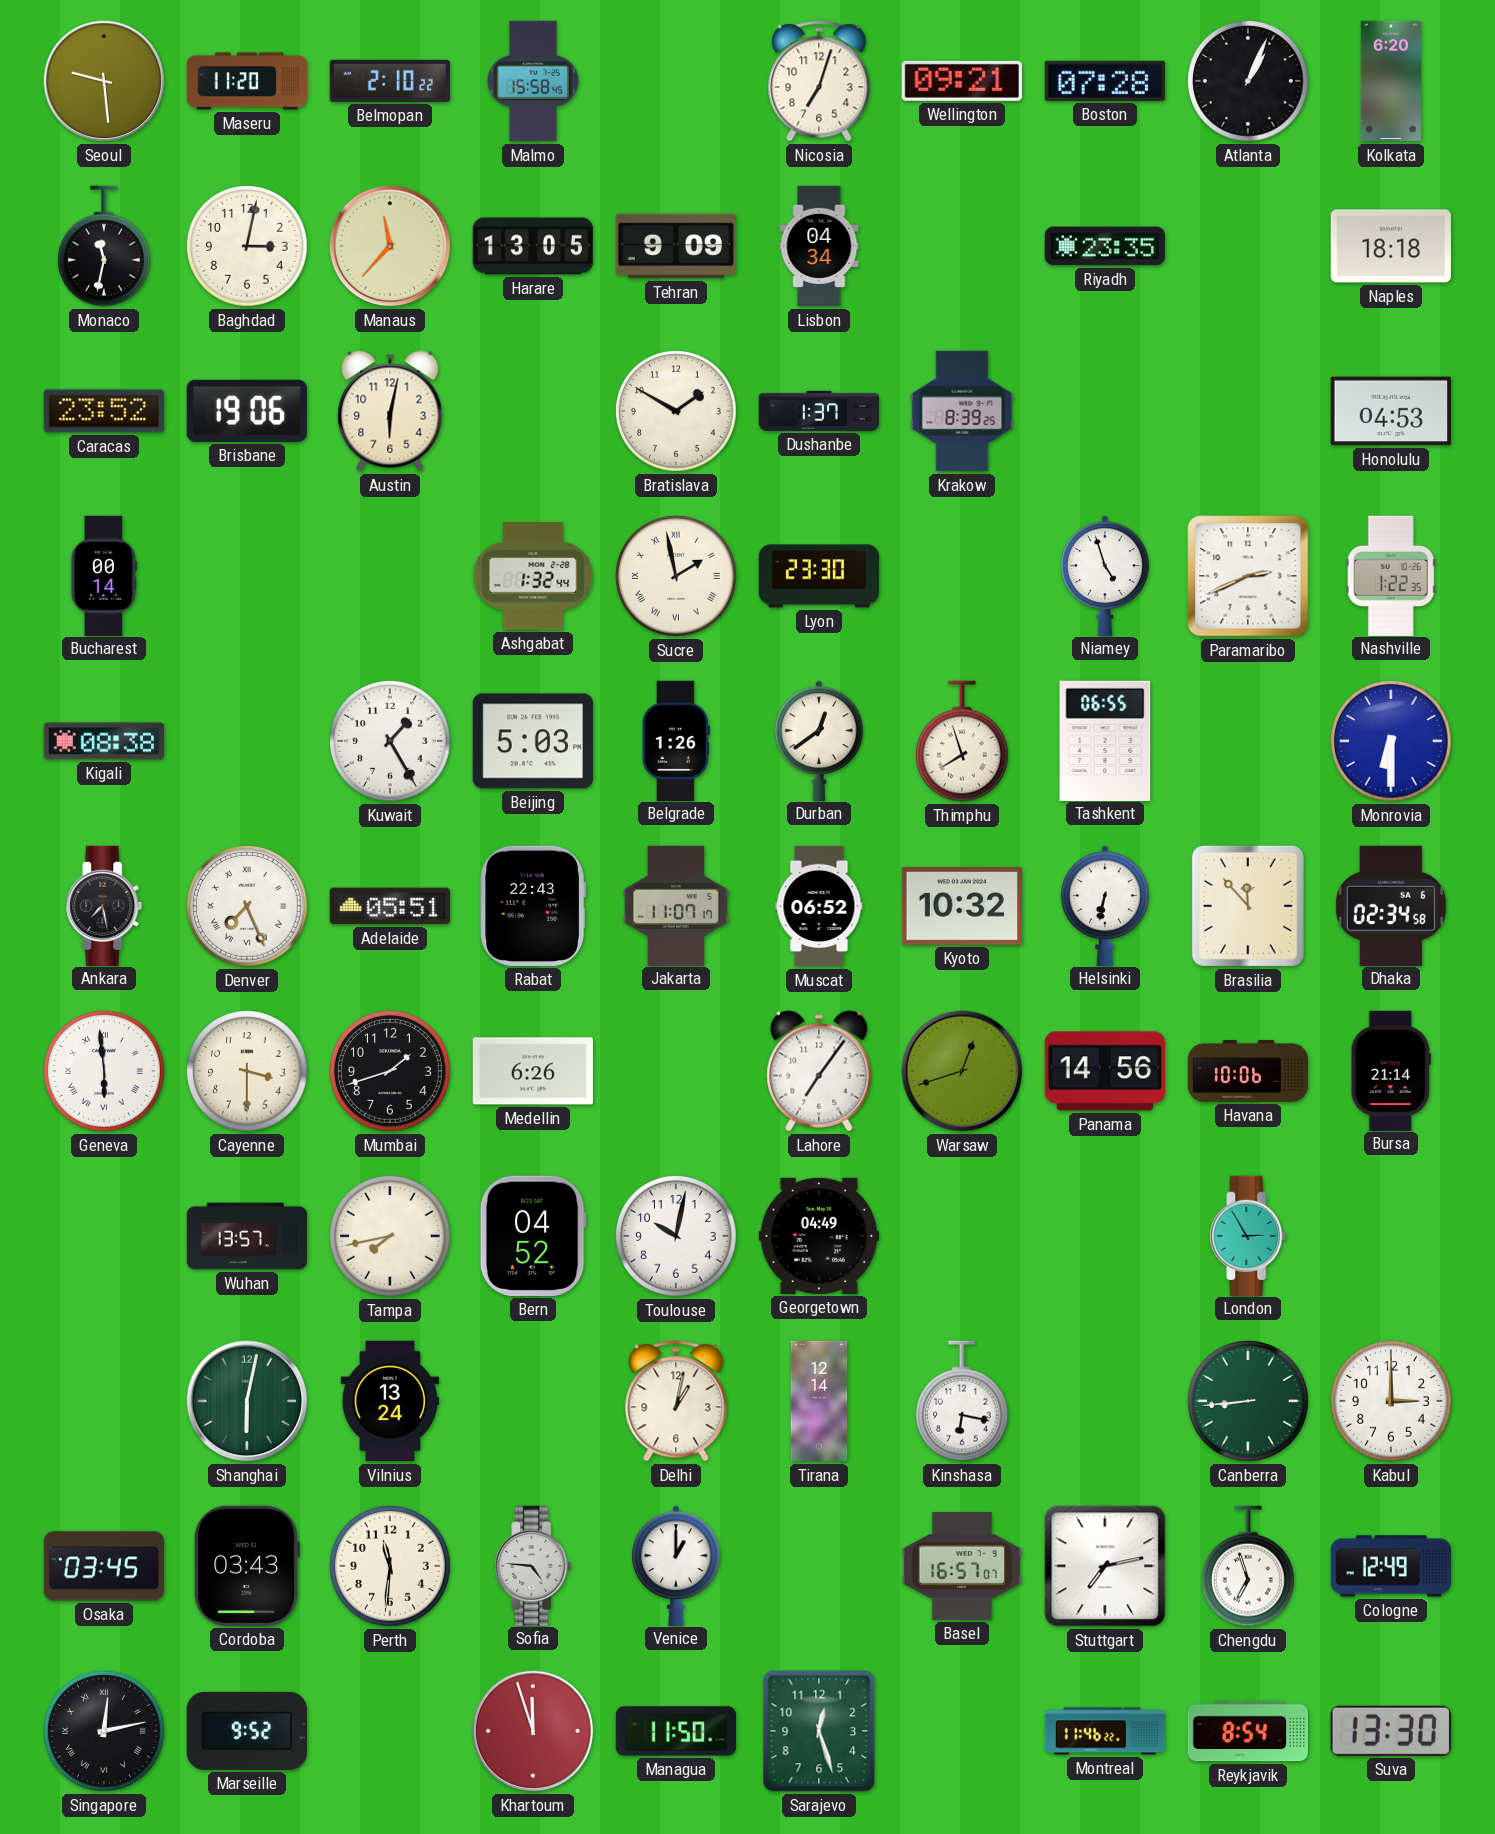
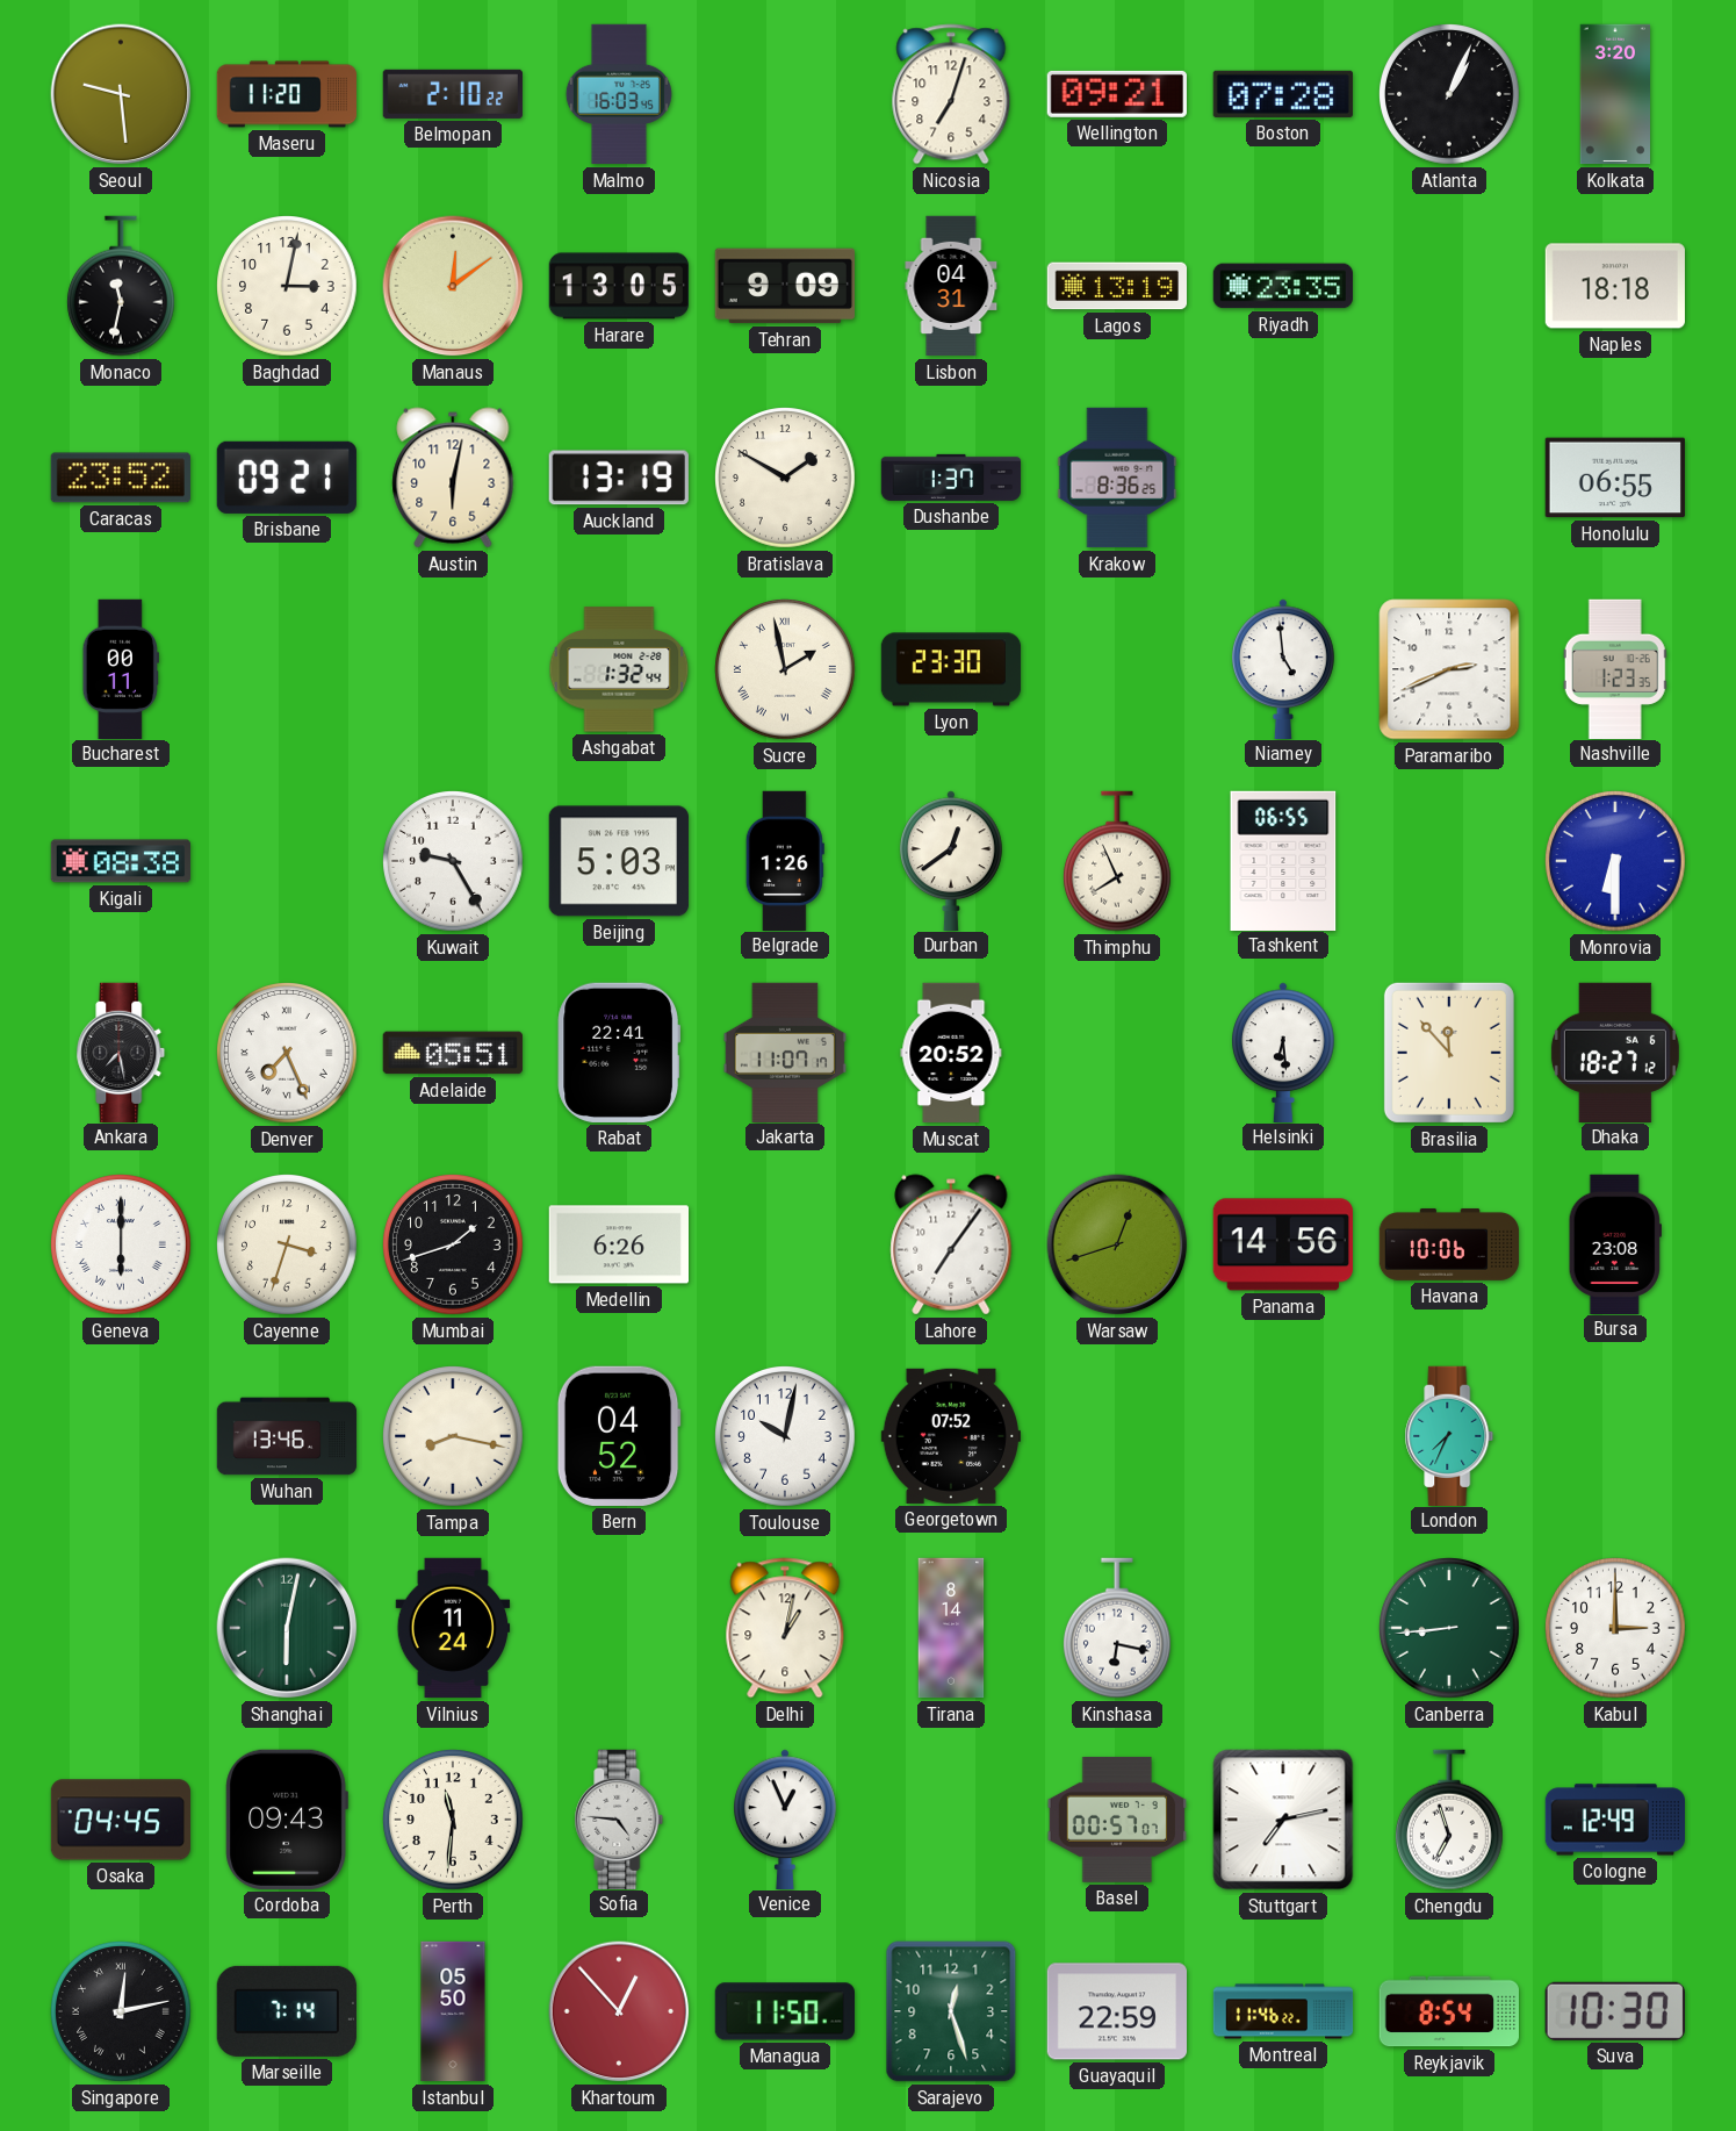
Malmo: 15:58 -> 16:03
Kolkata: 6:20 -> 3:20
Manaus: 11:37 -> 12:09
Lisbon: 04:34 -> 04:31
Lagos: none -> 13:19
Brisbane: 19:06 -> 09:21
Auckland: none -> 13:19
Krakow: 8:39 -> 8:36
Honolulu: 04:53 -> 06:55
Bucharest: 00:14 -> 00:11
Niamey: 4:57 -> 4:59
Nashville: 1:22 -> 1:23
Kuwait: 1:25 -> 9:25
Thimphu: 7:57 -> 7:56
Rabat: 22:43 -> 22:41
Muscat: 06:52 -> 20:52
Kyoto: 10:32 -> none
Helsinki: 6:32 -> 6:29
Dhaka: 02:34 -> 18:27
Geneva: 5:59 -> 6:00
Cayenne: 3:30 -> 3:33
Bursa: 21:14 -> 23:08
Wuhan: 13:57 -> 13:46
Tampa: 7:43 -> 8:17
Georgetown: 04:49 -> 07:52
London: 2:55 -> 7:34
Vilnius: 13:24 -> 11:24
Tirana: 12:14 -> 8:14
Osaka: 03:45 -> 04:45
Cordoba: 03:43 -> 09:43
Venice: 1:00 -> 12:56
Basel: 16:57 -> 00:57
Marseille: 9:52 -> 7:14
Istanbul: none -> 05:50
Khartoum: 11:57 -> 12:53
Guayaquil: none -> 22:59
Suva: 13:30 -> 10:30
